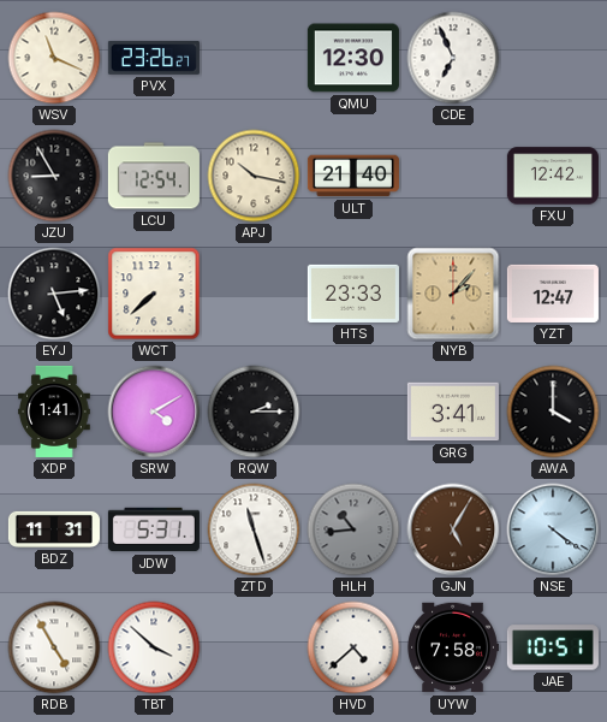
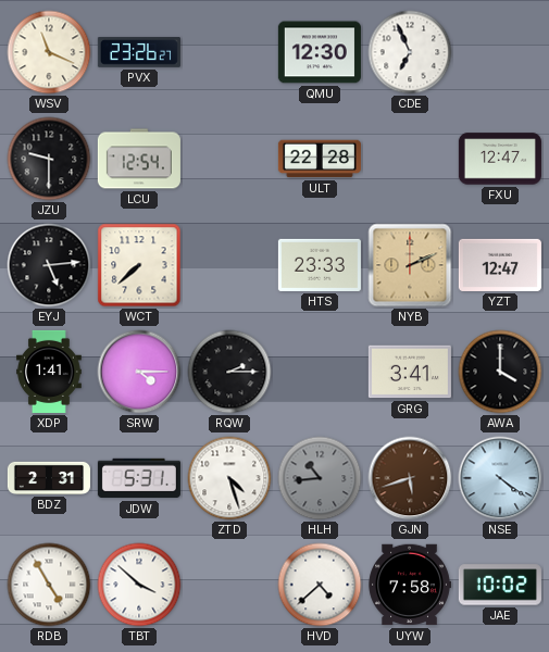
JZU: 8:55 -> 9:30
APJ: 10:17 -> none
ULT: 21:40 -> 22:28
FXU: 12:42 -> 12:47
NYB: 2:07 -> 2:11
SRW: 4:10 -> 4:15
BDZ: 11:31 -> 2:31
ZTD: 11:27 -> 4:27
GJN: 5:05 -> 5:42
JAE: 10:51 -> 10:02
